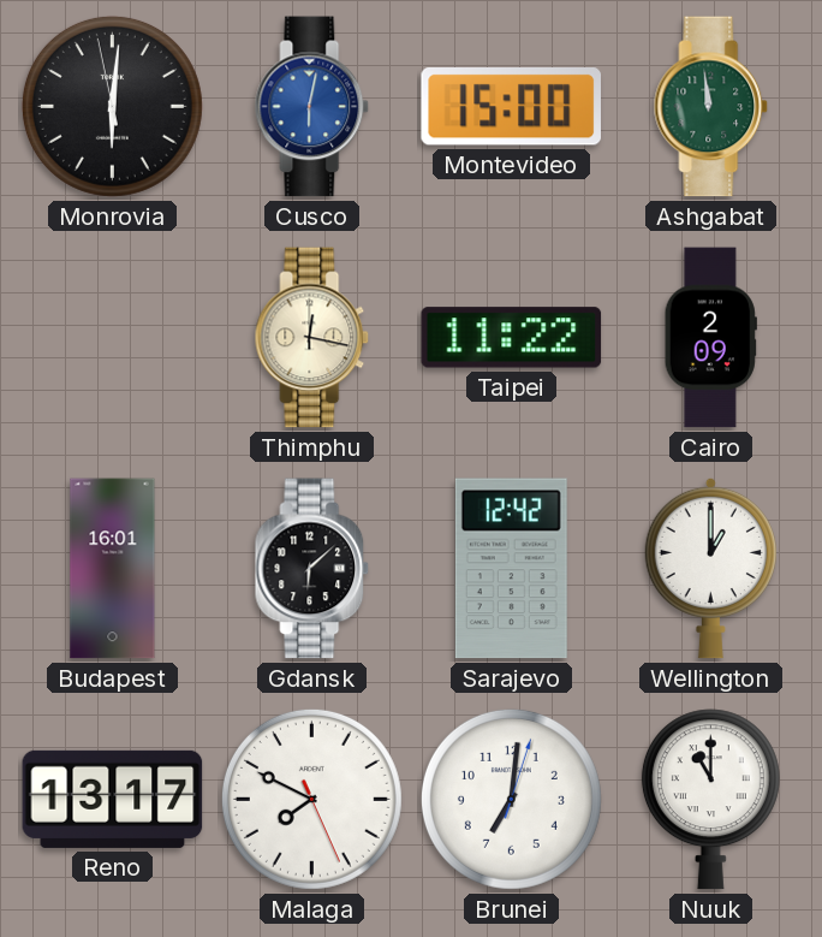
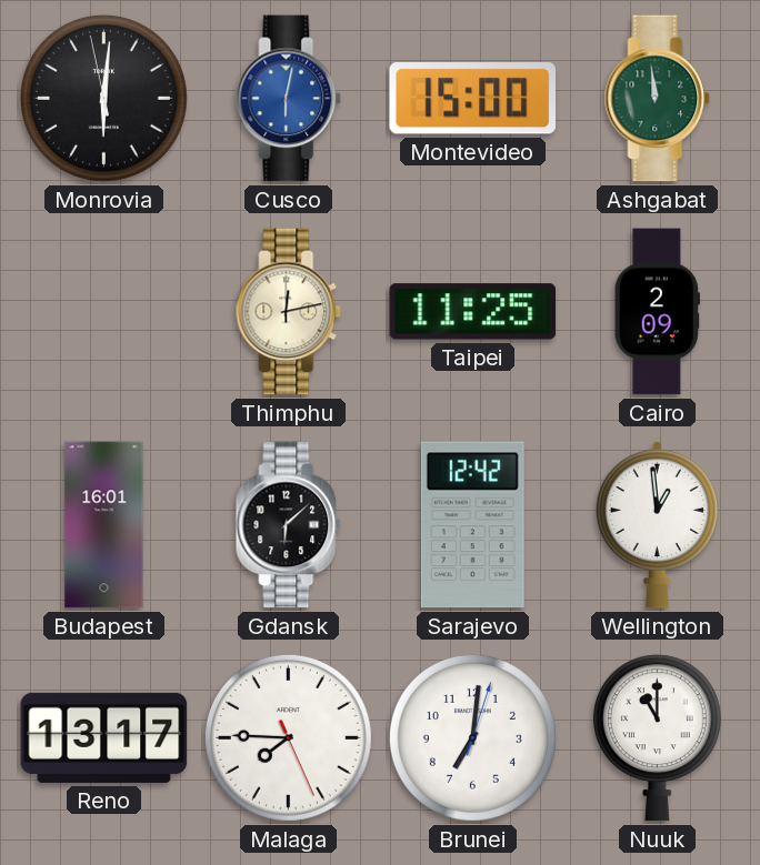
Thimphu: 12:17 -> 12:13
Taipei: 11:22 -> 11:25
Wellington: 1:00 -> 12:59
Malaga: 7:49 -> 7:45
